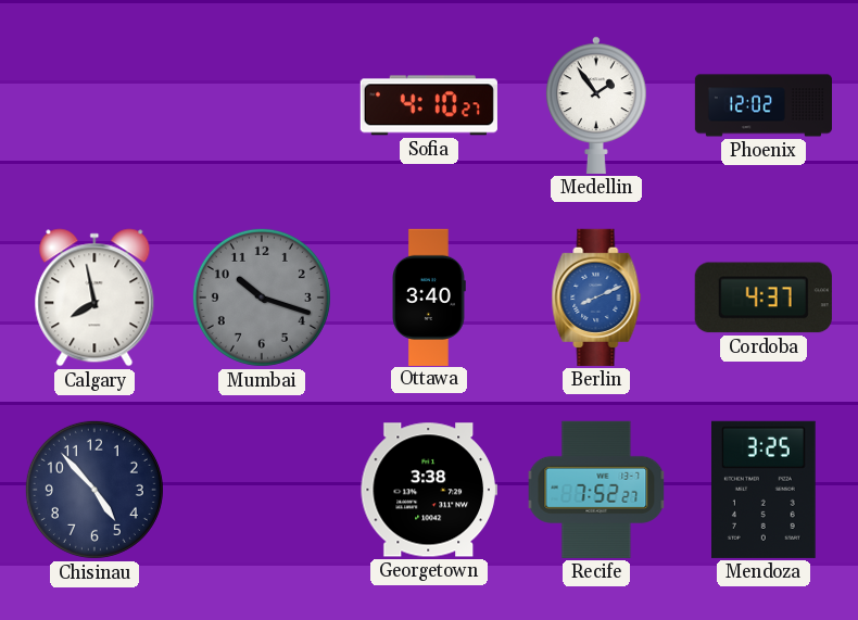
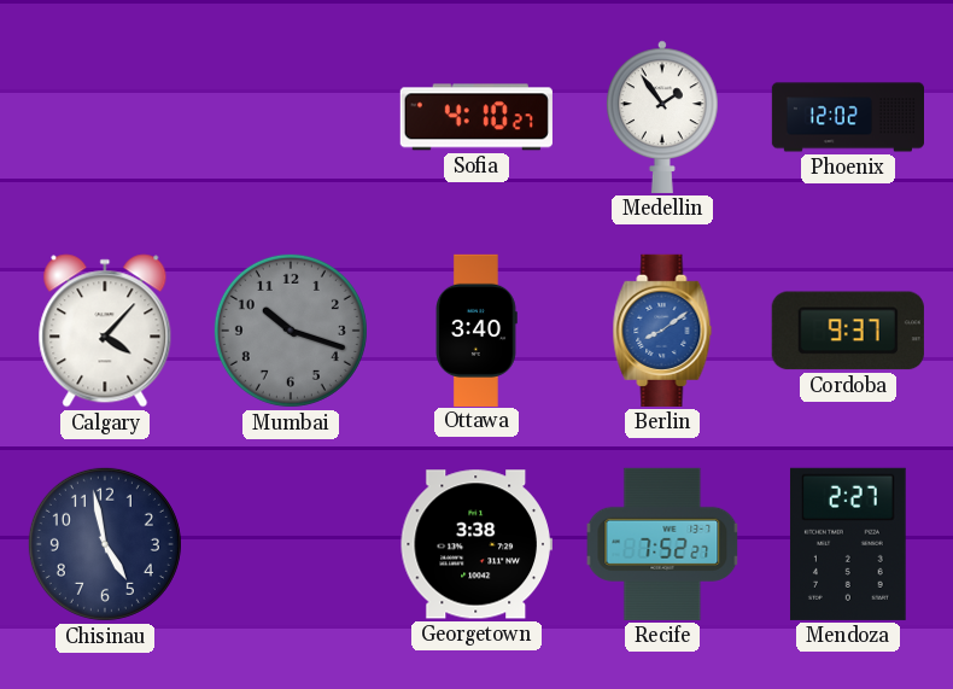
Calgary: 7:58 -> 4:07
Berlin: 8:11 -> 8:09
Cordoba: 4:37 -> 9:37
Chisinau: 4:53 -> 4:58
Mendoza: 3:25 -> 2:27
